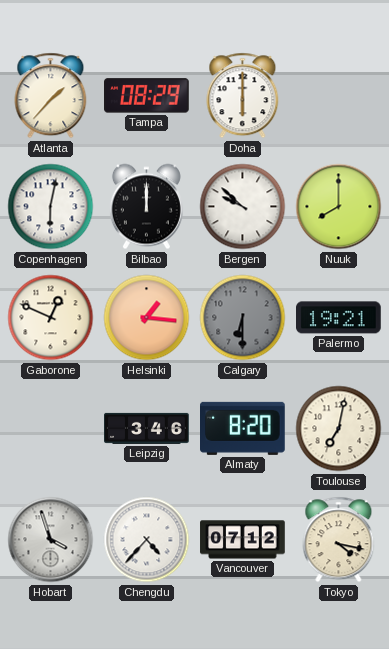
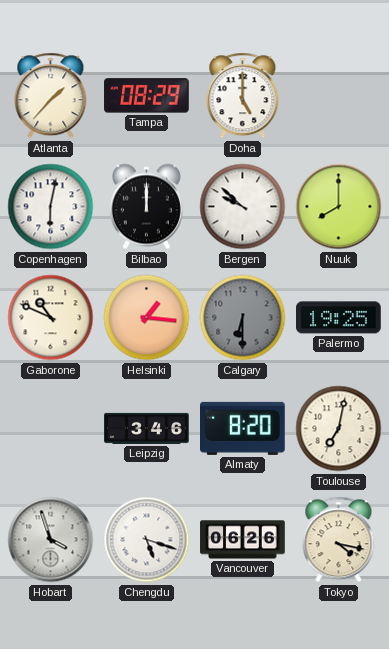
Doha: 6:00 -> 5:00
Gaborone: 12:49 -> 10:49
Palermo: 19:21 -> 19:25
Chengdu: 4:37 -> 5:18
Vancouver: 07:12 -> 06:26
